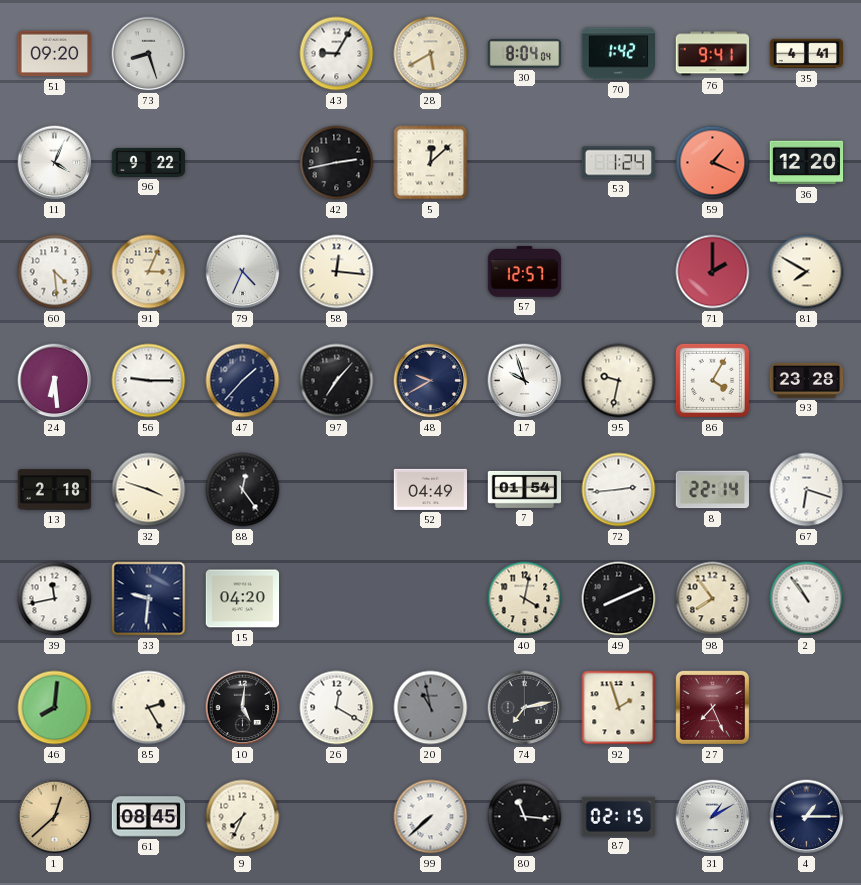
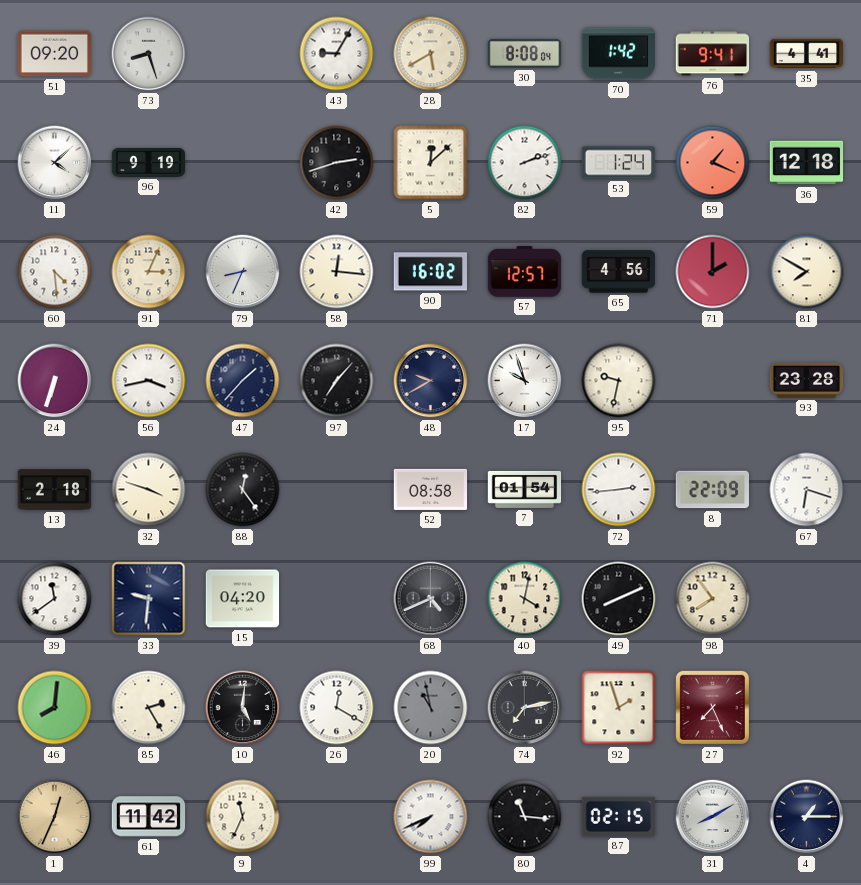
30: 8:04 -> 8:08
11: 4:04 -> 4:08
96: 9:22 -> 9:19
42: 2:43 -> 2:42
82: none -> 2:12
36: 12:20 -> 12:18
79: 4:34 -> 8:34
90: none -> 16:02
65: none -> 4:56
24: 6:29 -> 6:33
56: 9:15 -> 3:43
86: 4:05 -> none
52: 04:49 -> 08:58
8: 22:14 -> 22:09
39: 11:43 -> 11:39
68: none -> 4:41
2: 10:54 -> none
1: 12:38 -> 12:34
61: 08:45 -> 11:42
9: 7:34 -> 11:34
99: 7:38 -> 7:41
31: 1:10 -> 8:10
